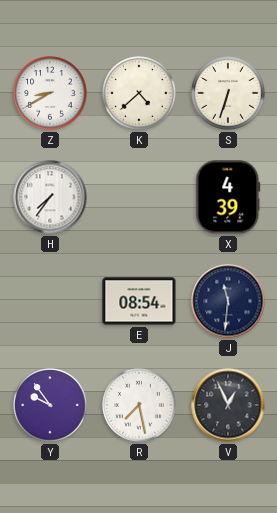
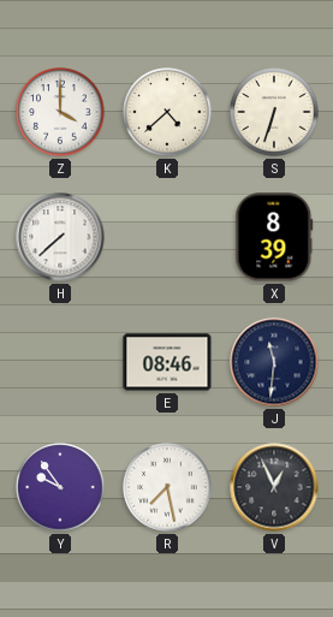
Z: 8:40 -> 4:00
H: 7:36 -> 7:38
X: 4:39 -> 8:39
E: 08:54 -> 08:46
